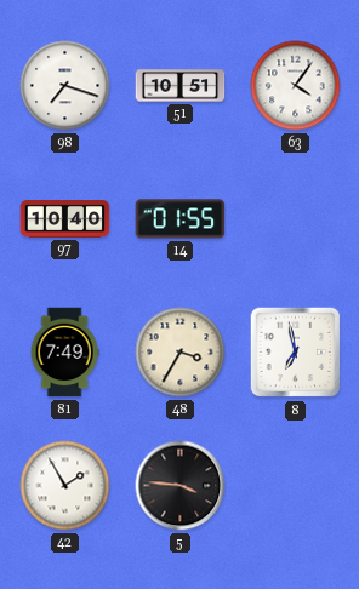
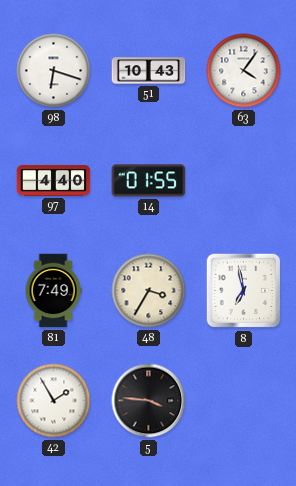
98: 7:18 -> 6:18
51: 10:51 -> 10:43
97: 10:40 -> 4:40
